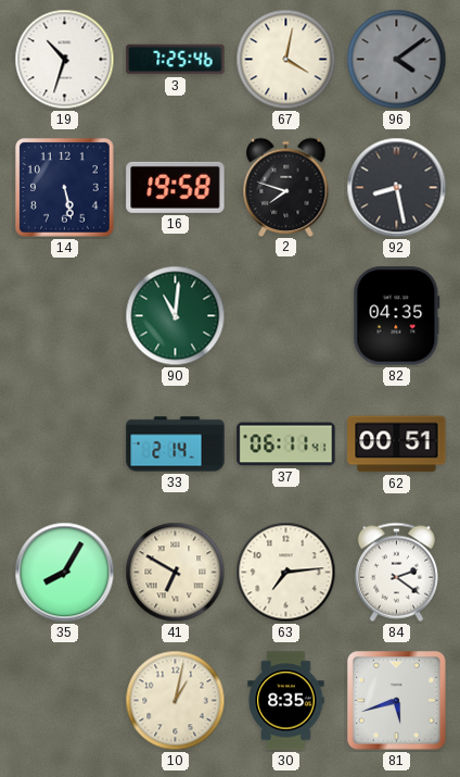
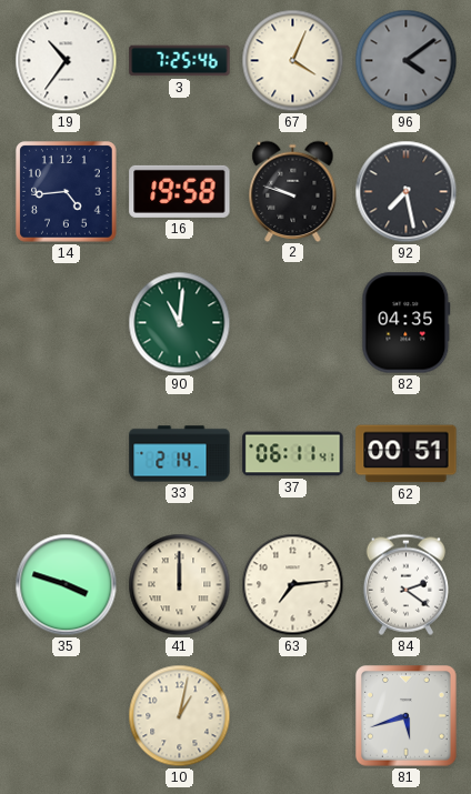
19: 10:33 -> 10:36
67: 4:02 -> 4:04
14: 5:28 -> 4:44
2: 7:48 -> 9:48
92: 8:28 -> 7:28
35: 8:05 -> 3:48
41: 6:50 -> 12:00
30: 8:35 -> none
